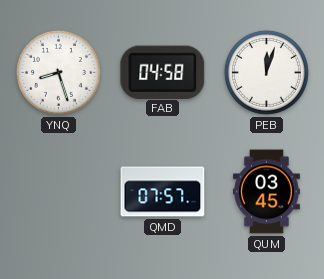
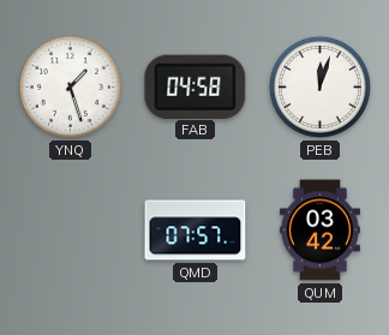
YNQ: 8:27 -> 1:27
QUM: 03:45 -> 03:42
